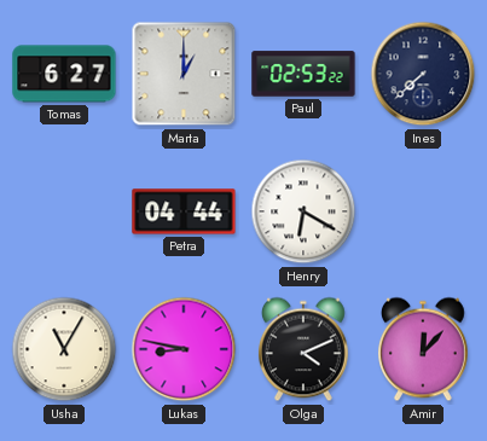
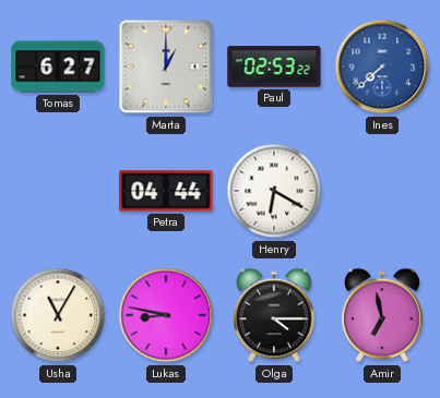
Ines dial: navy -> blue
Olga: 4:11 -> 4:15
Amir: 12:07 -> 6:58
